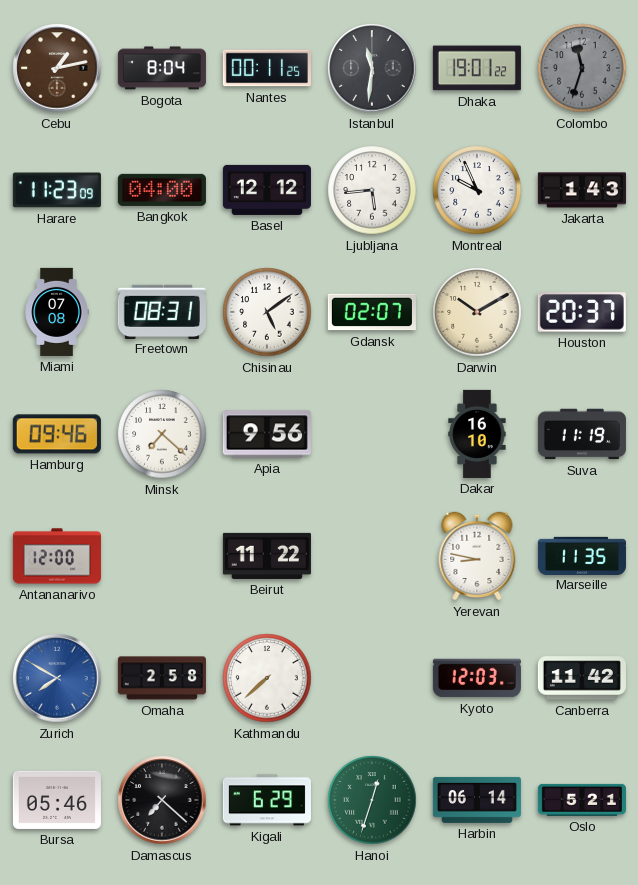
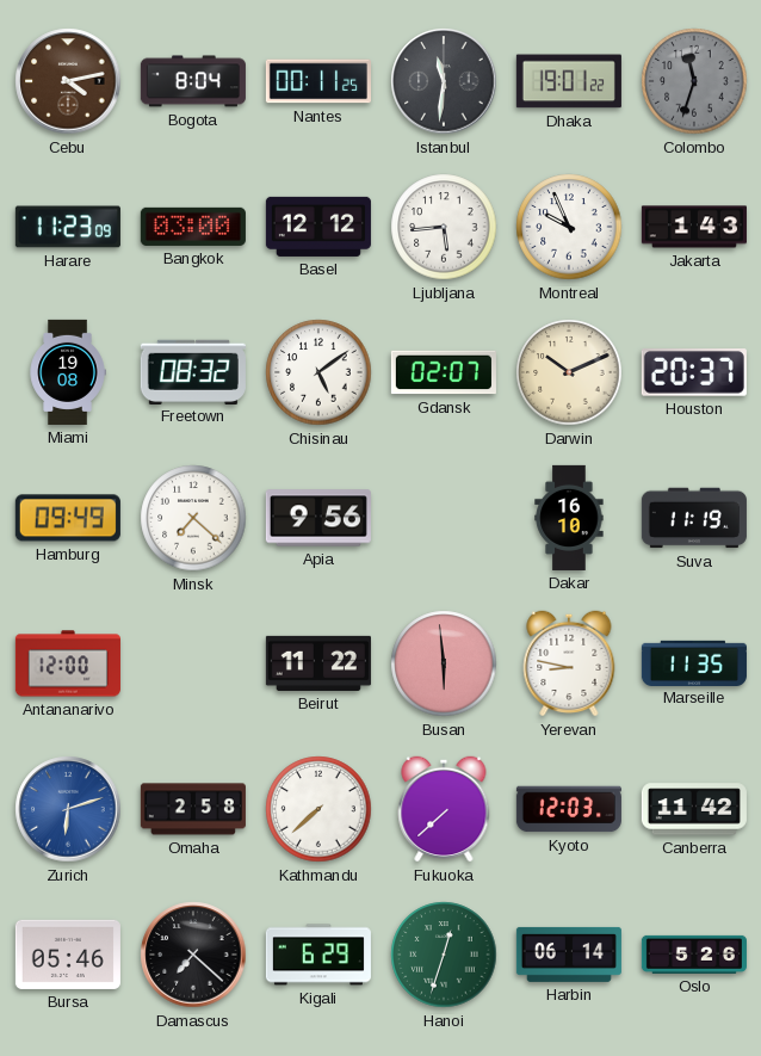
Cebu: 1:13 -> 4:13
Bangkok: 04:00 -> 03:00
Miami: 07:08 -> 19:08
Freetown: 08:31 -> 08:32
Darwin: 10:10 -> 10:11
Hamburg: 09:46 -> 09:49
Busan: none -> 5:59
Zurich: 7:50 -> 6:12
Fukuoka: none -> 7:38
Oslo: 5:21 -> 5:26
